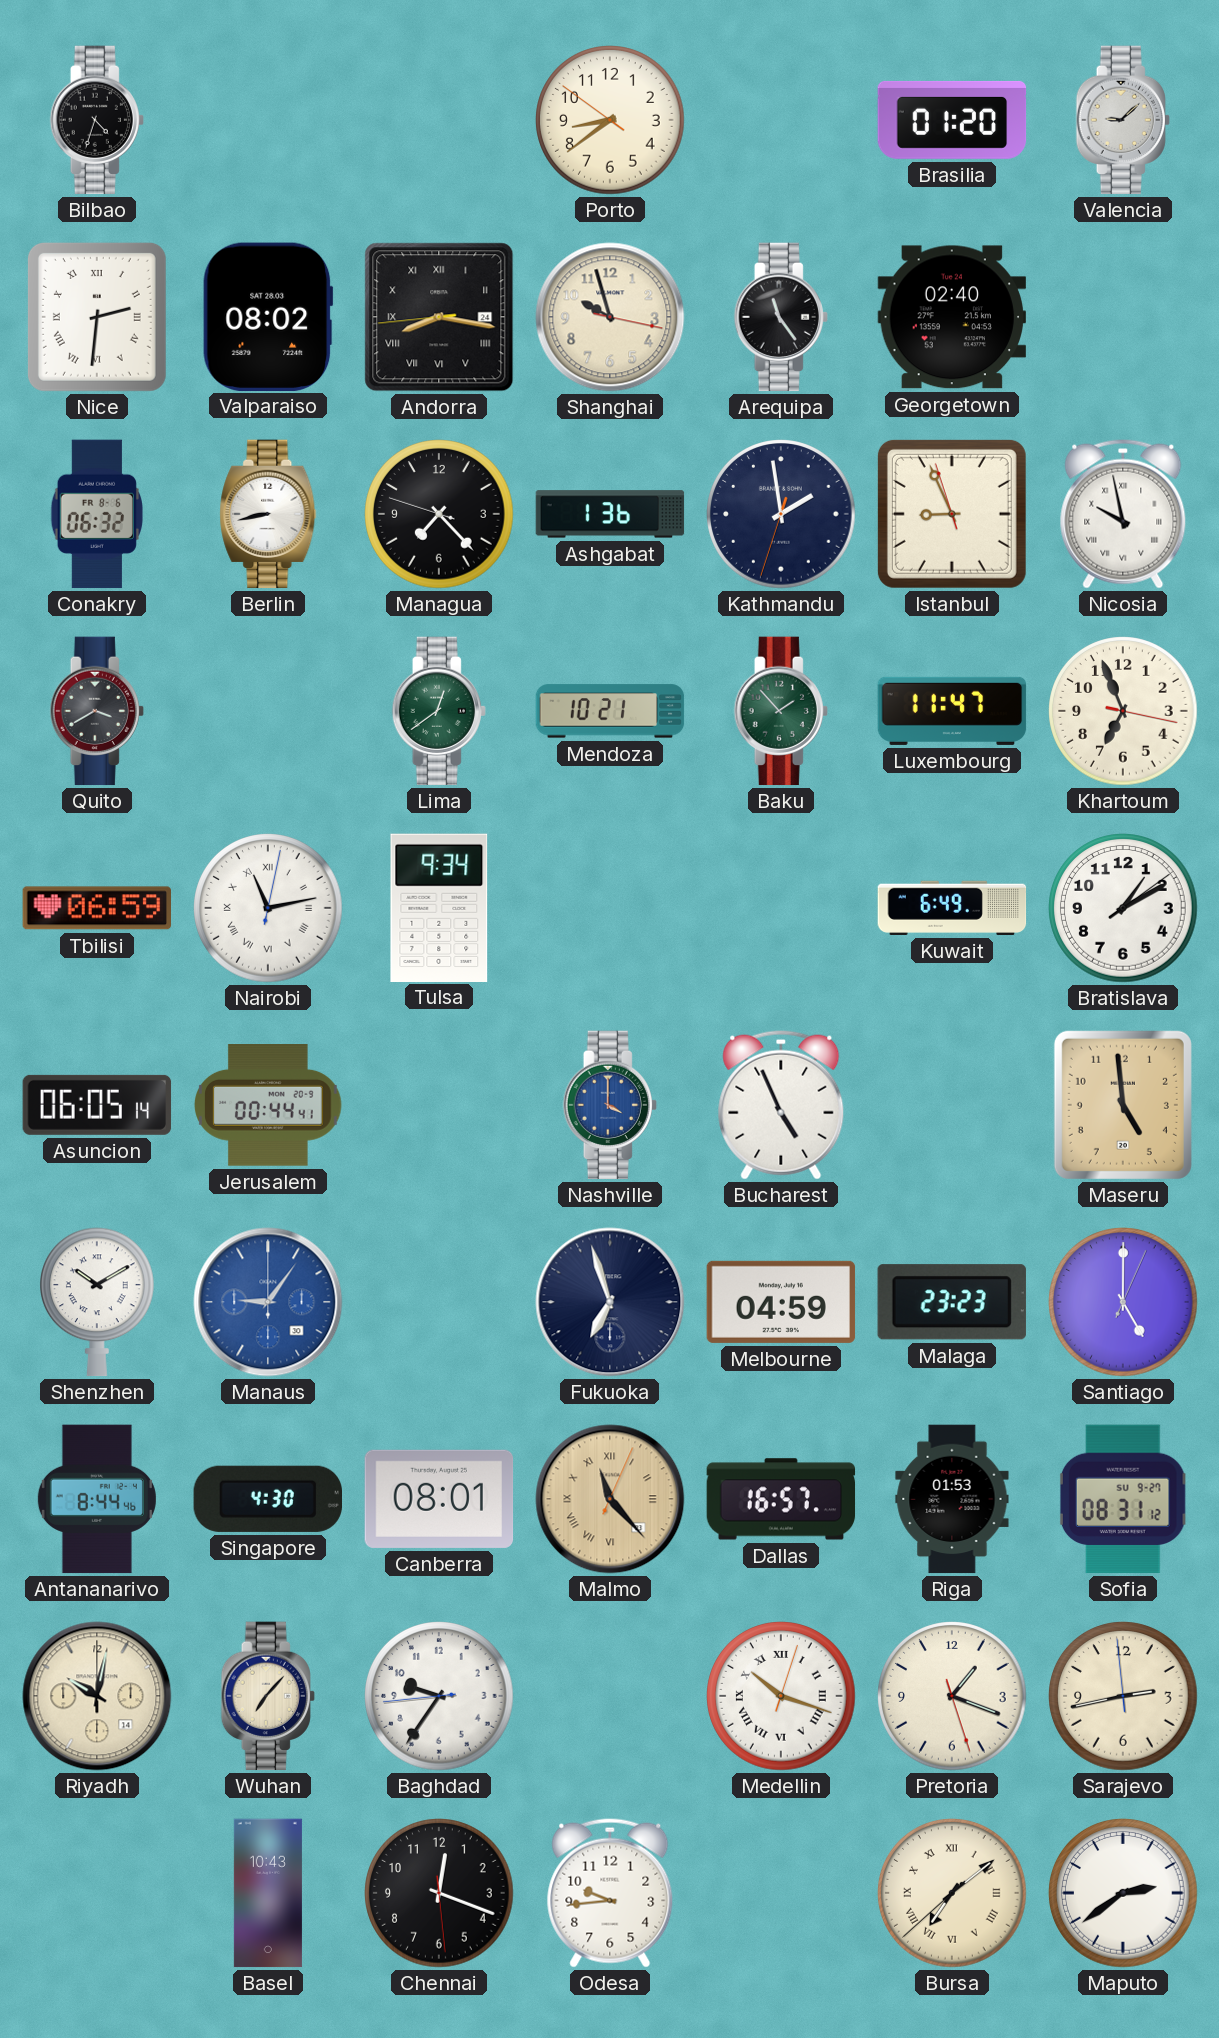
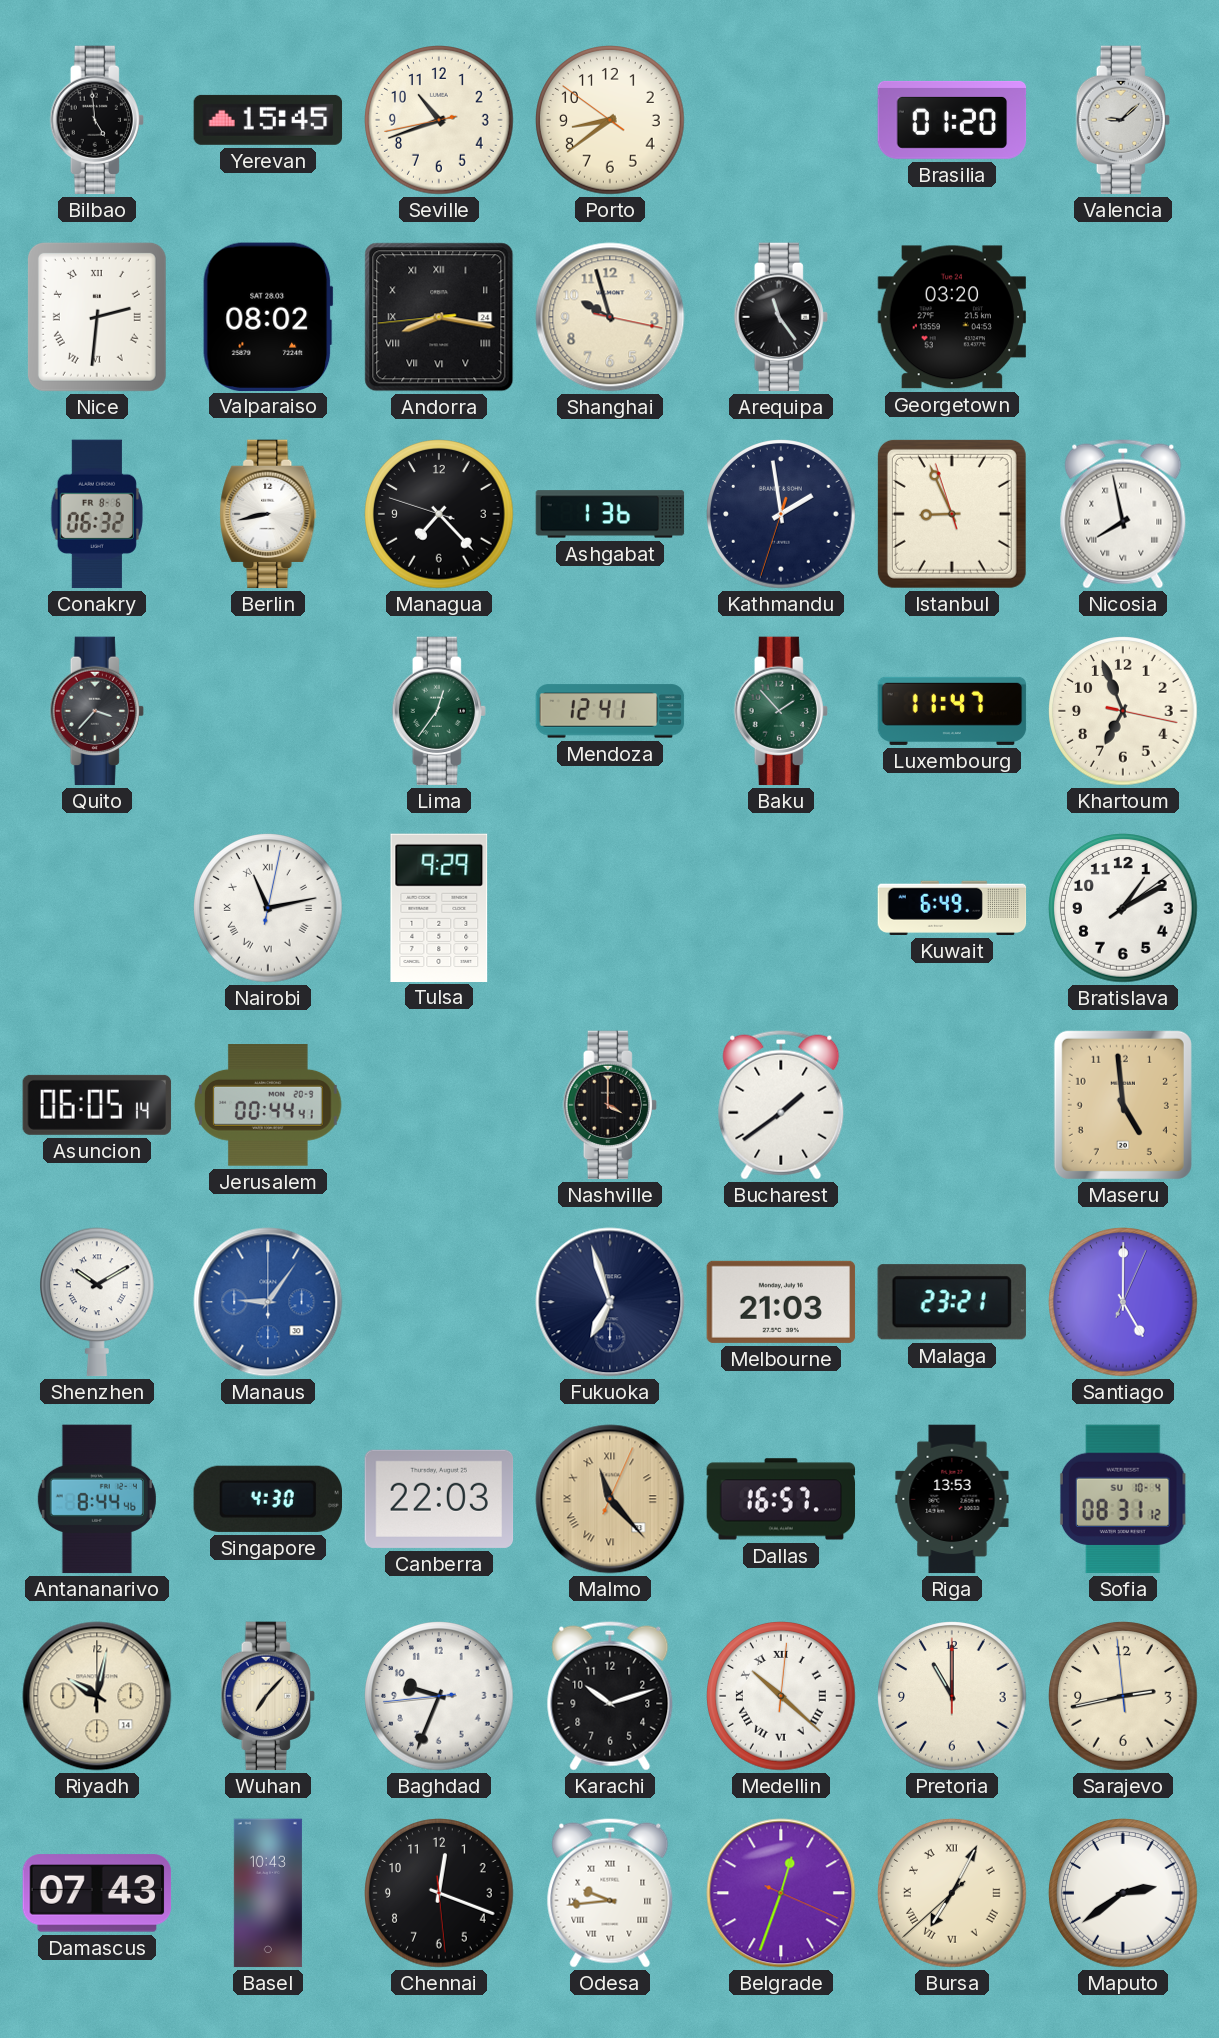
Bilbao: 4:33 -> 4:59
Yerevan: none -> 15:45
Seville: none -> 10:41
Georgetown: 02:40 -> 03:20
Nicosia: 9:58 -> 7:58
Quito: 3:40 -> 3:37
Lima: 12:39 -> 12:36
Mendoza: 10:21 -> 12:41
Tbilisi: 06:59 -> none
Tulsa: 9:34 -> 9:29
Nashville dial: blue -> black
Bucharest: 4:56 -> 1:39
Melbourne: 04:59 -> 21:03
Malaga: 23:23 -> 23:21
Canberra: 08:01 -> 22:03
Riga: 01:53 -> 13:53
Sofia date: SU 9-27 -> SU 10-4
Baghdad: 9:35 -> 9:33
Karachi: none -> 10:12
Medellin: 10:18 -> 10:22
Pretoria: 1:18 -> 11:00
Damascus: none -> 07:43
Odesa numerals: Arabic -> Roman
Belgrade: none -> 12:33
Bursa: 7:08 -> 7:04
